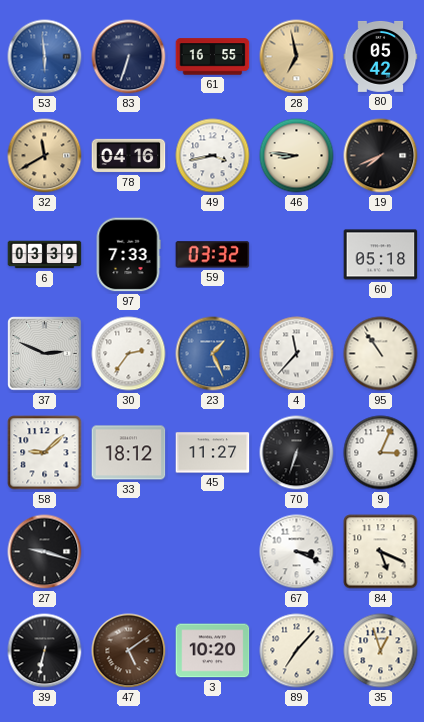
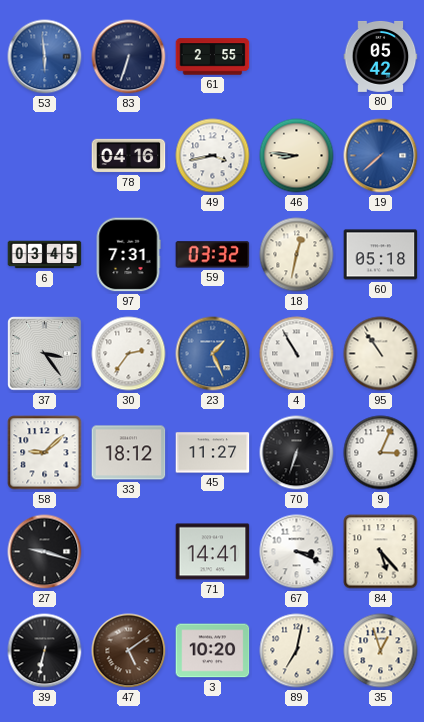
61: 16:55 -> 2:55
28: 6:58 -> none
32: 11:40 -> none
19: 7:41 -> 7:38
19 dial: black -> blue
6: 03:39 -> 03:45
97: 7:33 -> 7:31
18: none -> 12:32
37: 2:49 -> 3:24
4: 11:37 -> 10:55
71: none -> 14:41
84: 5:19 -> 5:23
89: 7:07 -> 7:02
